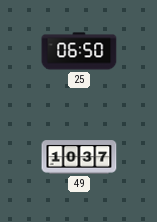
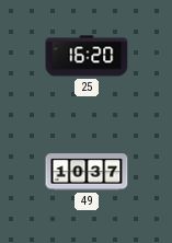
25: 06:50 -> 16:20
